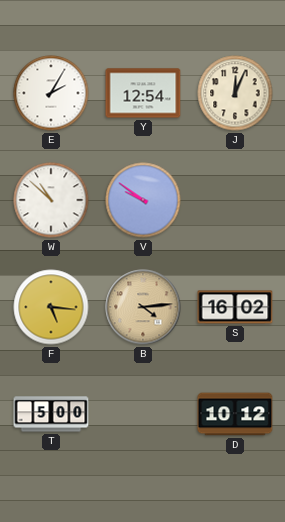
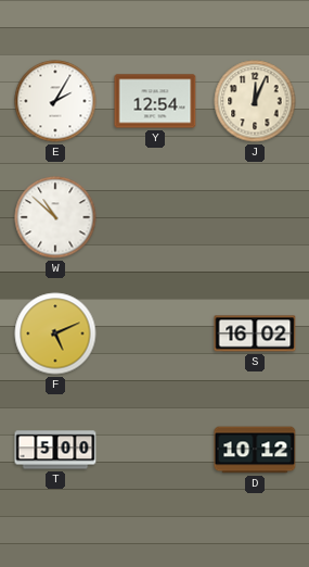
V: 9:51 -> none
F: 5:16 -> 5:11
B: 4:14 -> none
